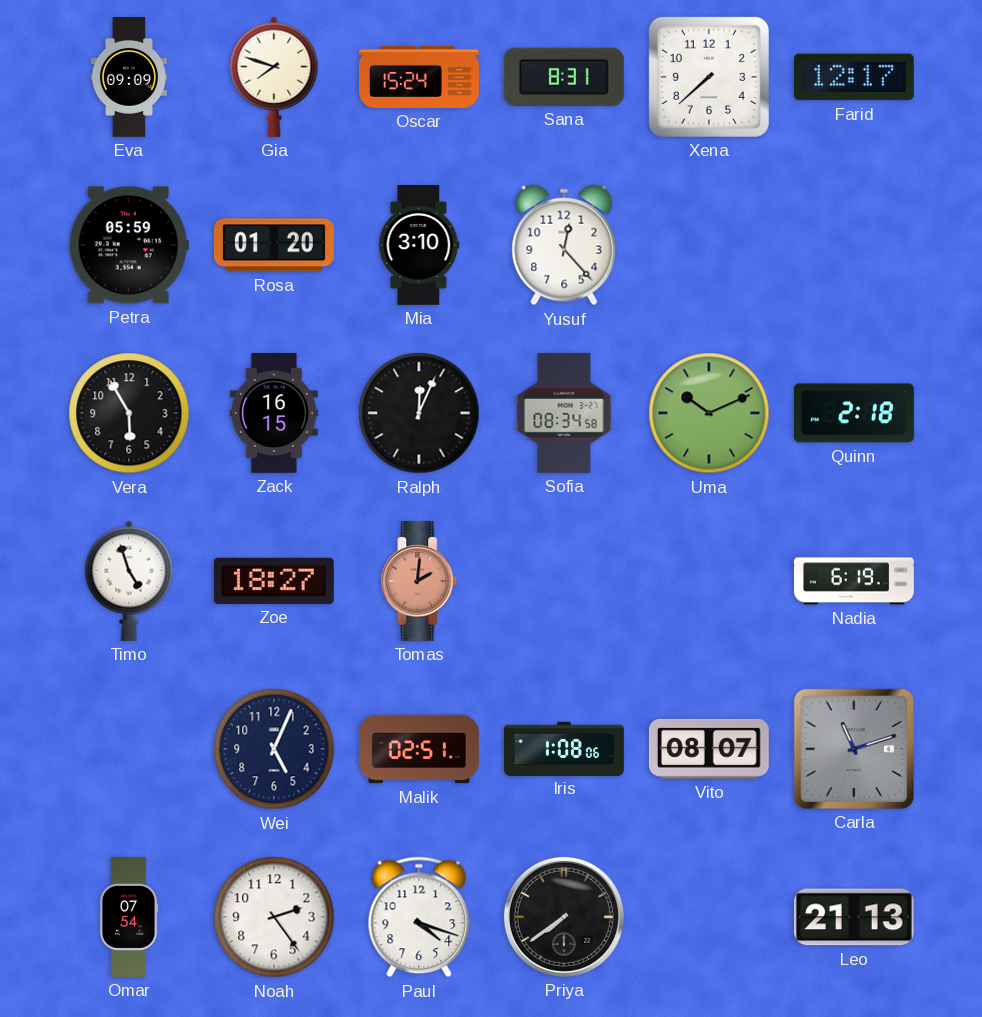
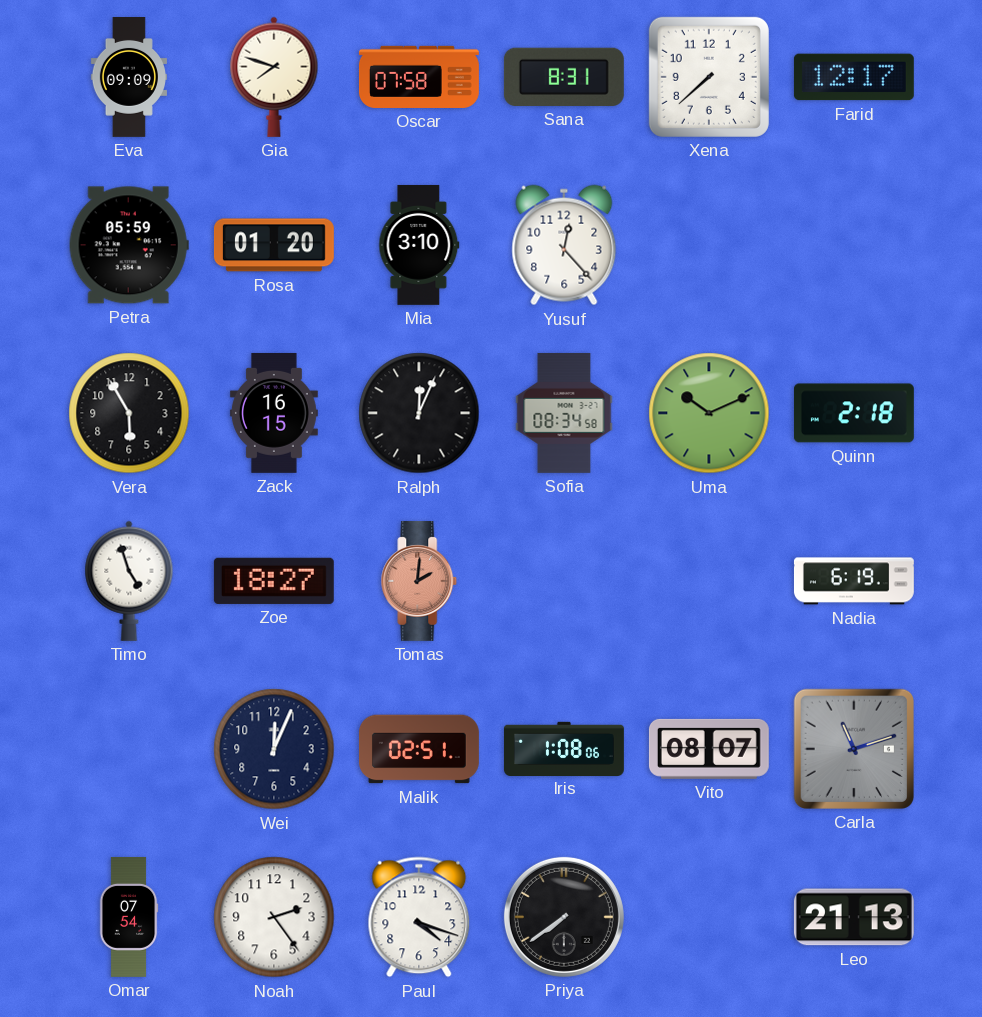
Oscar: 15:24 -> 07:58
Wei: 5:04 -> 12:04
